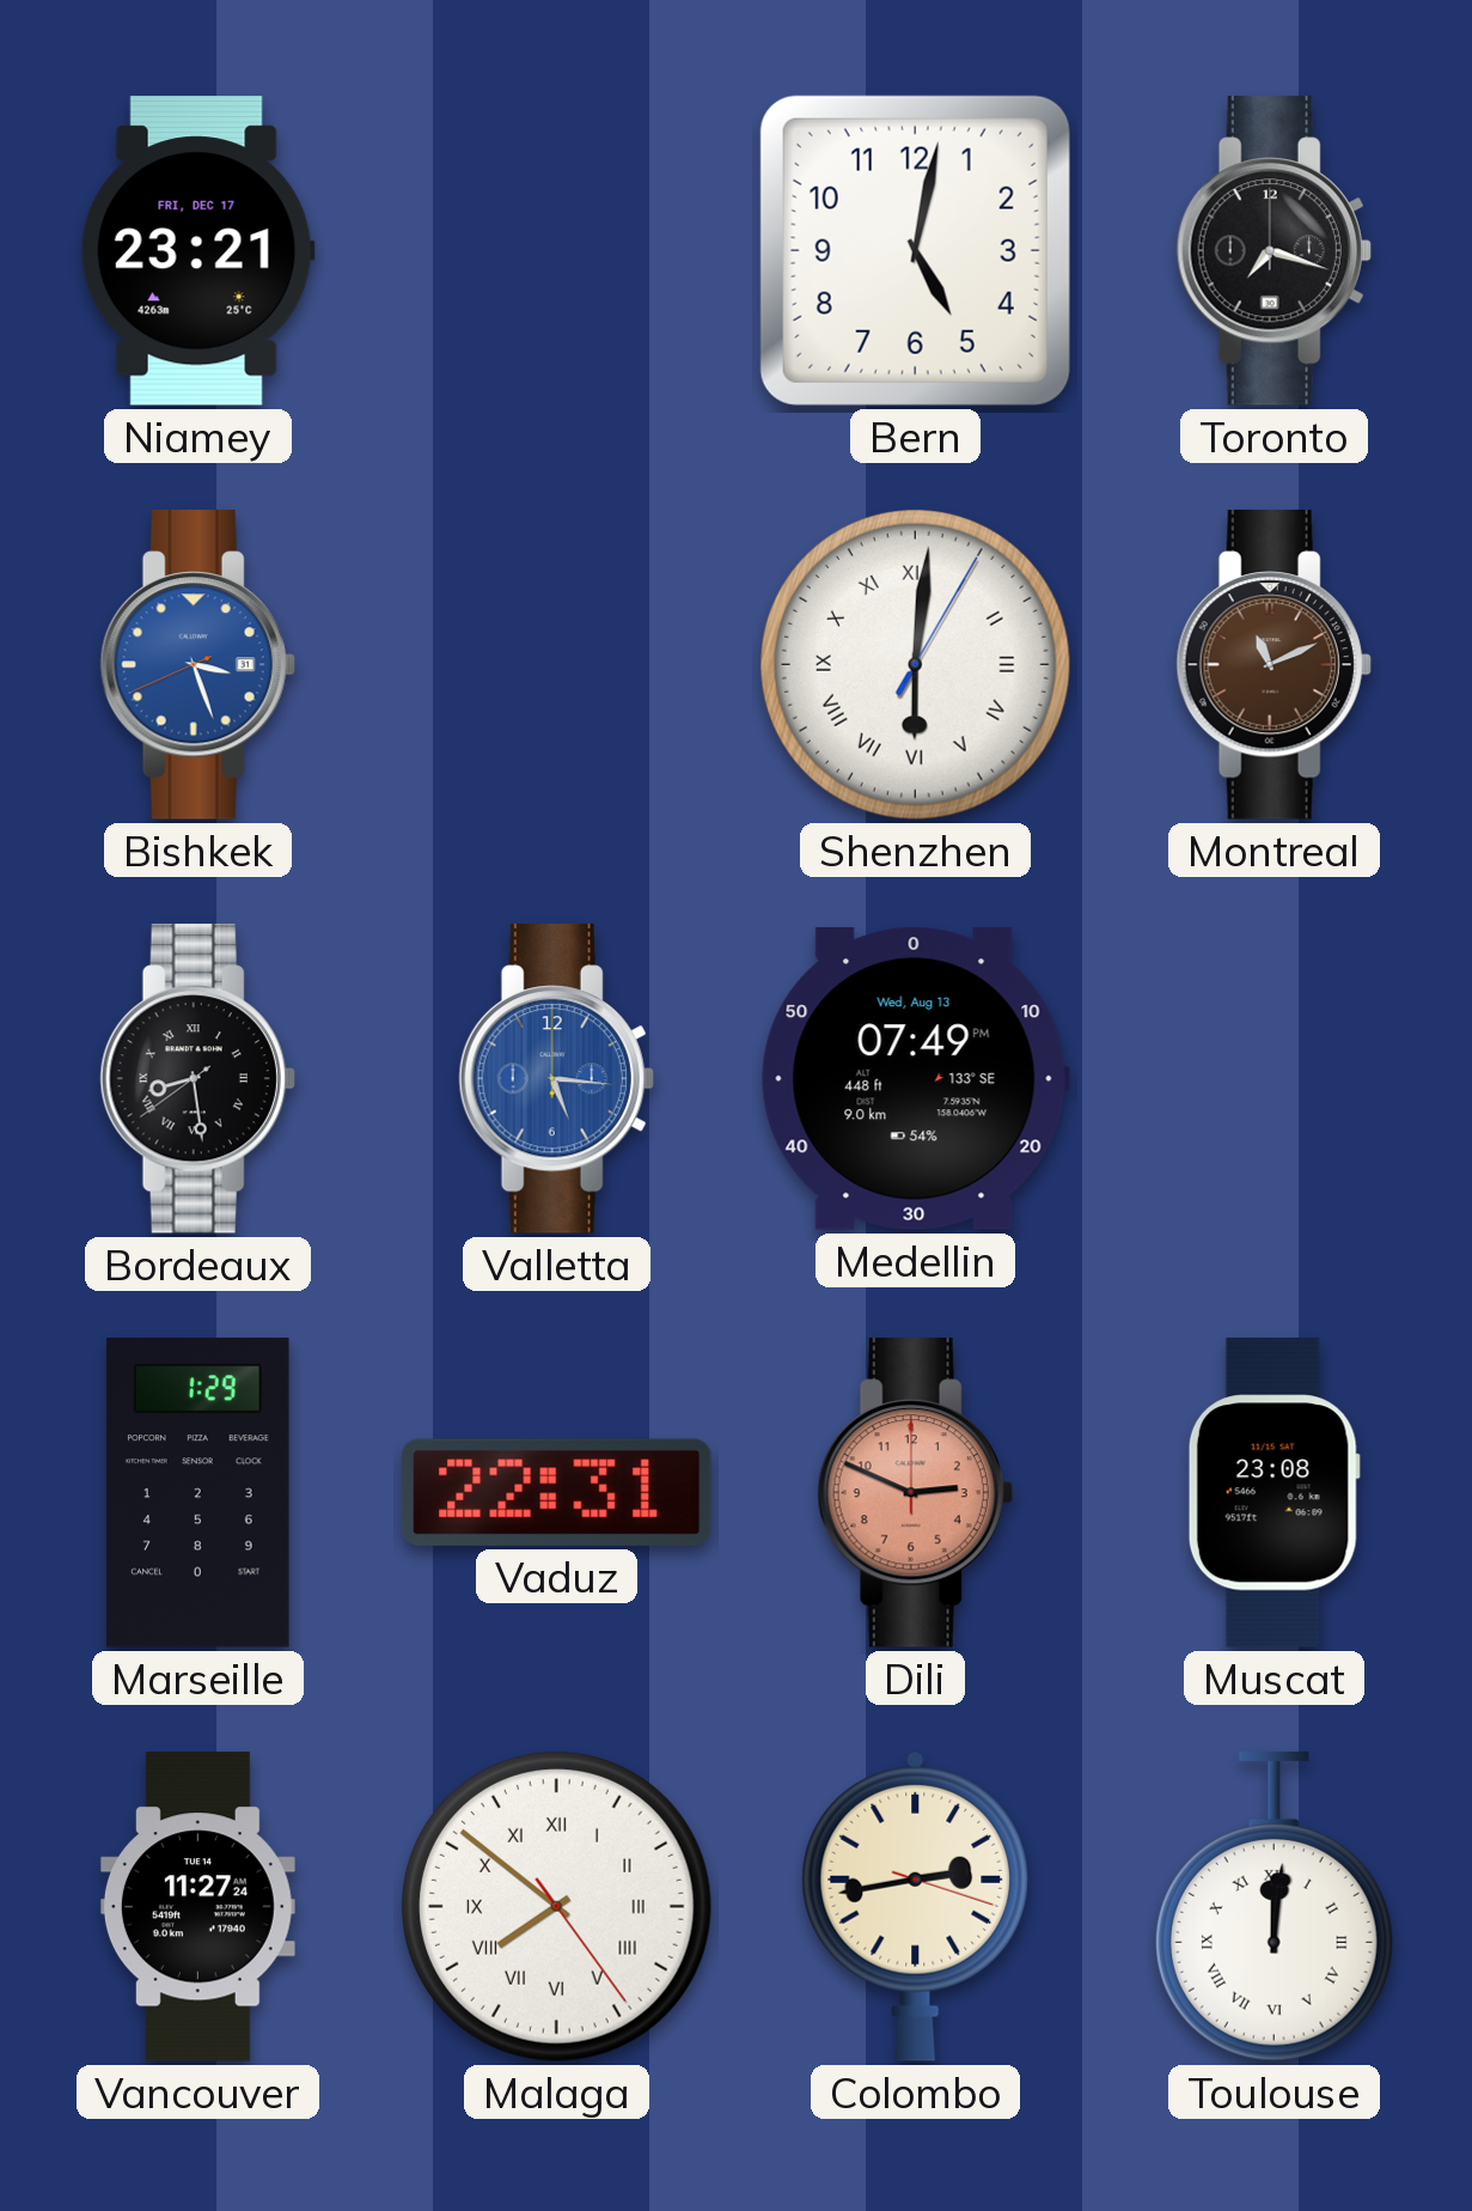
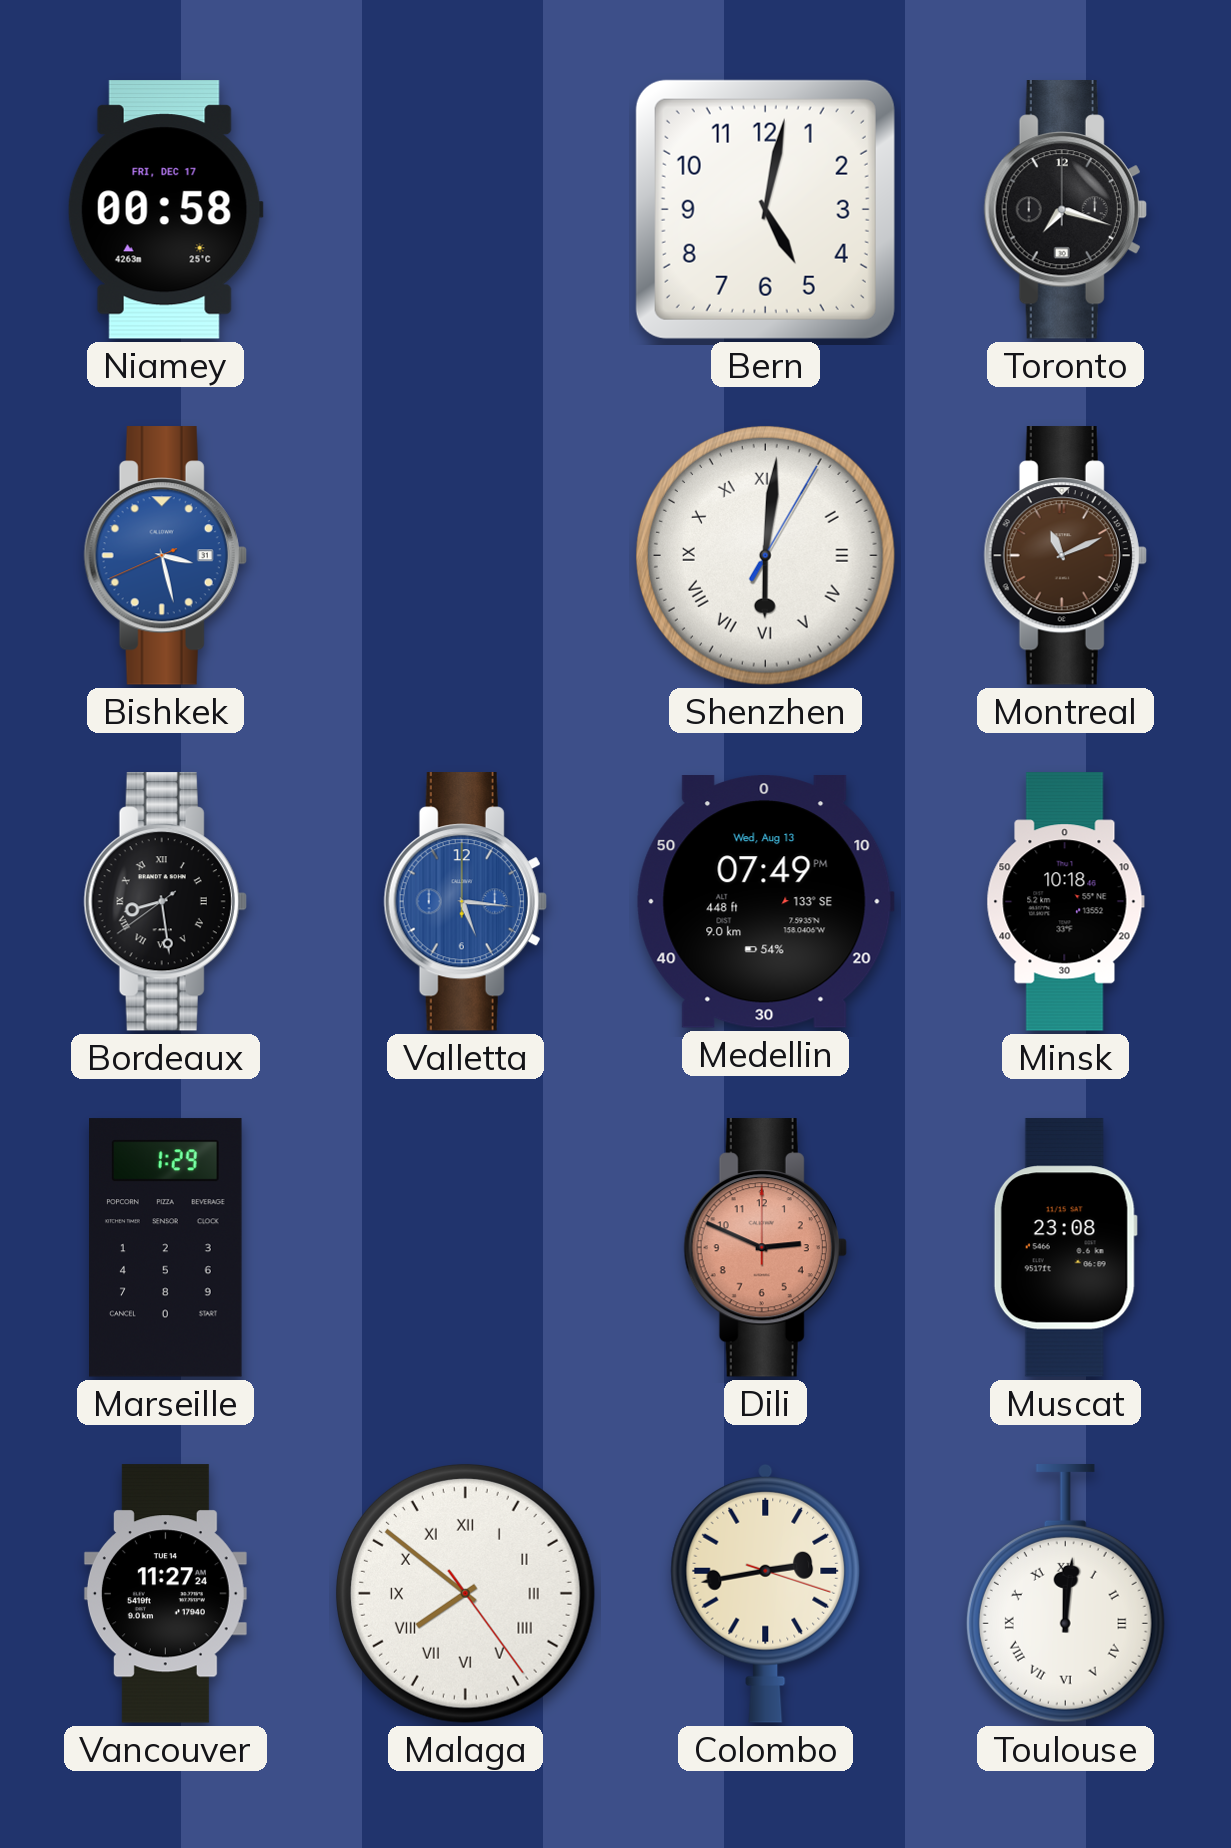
Niamey: 23:21 -> 00:58
Bishkek: 3:26 -> 3:27
Minsk: none -> 10:18
Vaduz: 22:31 -> none
